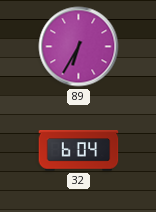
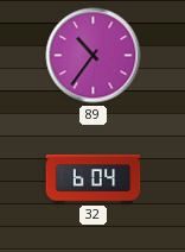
89: 6:35 -> 10:36
